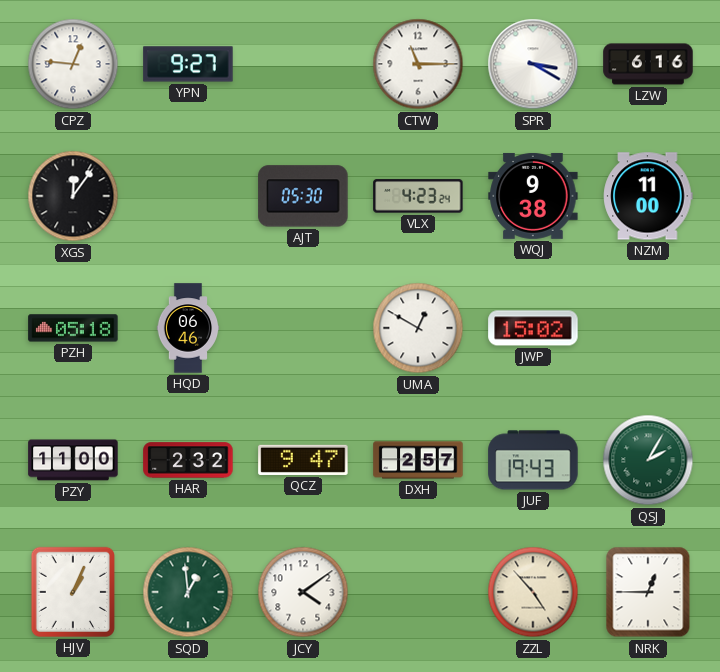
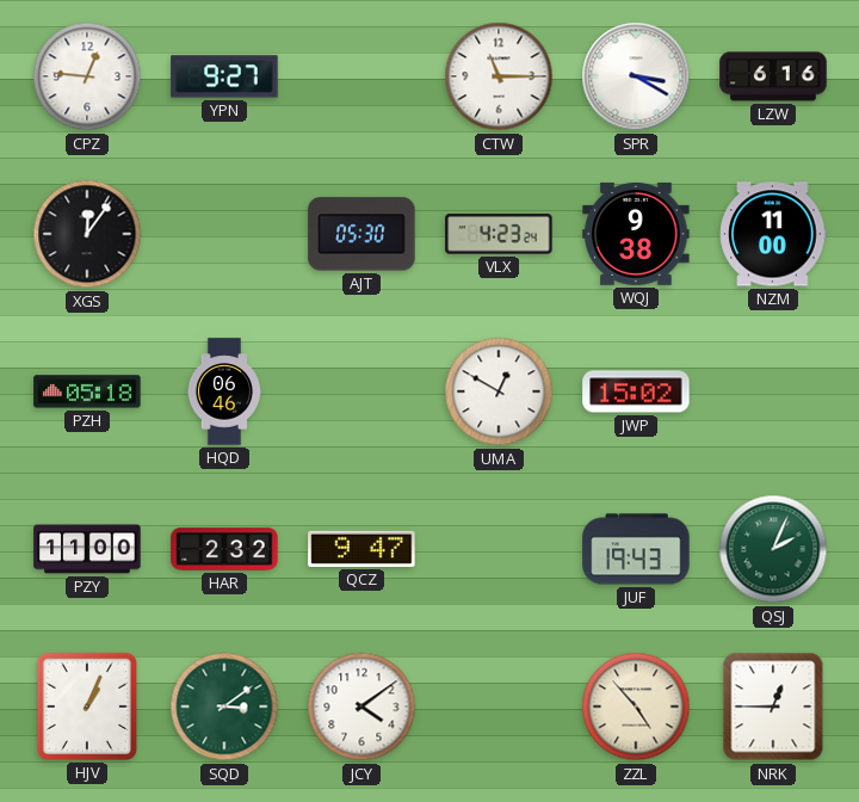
DXH: 2:57 -> none
QSJ: 2:05 -> 2:04
SQD: 12:59 -> 3:09
